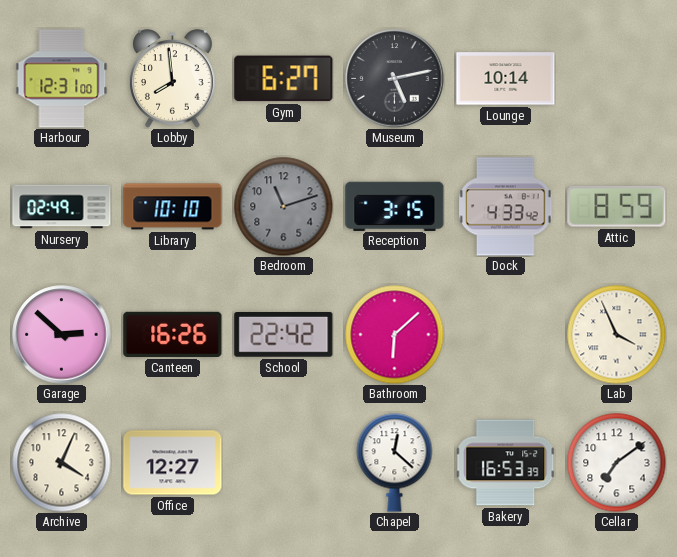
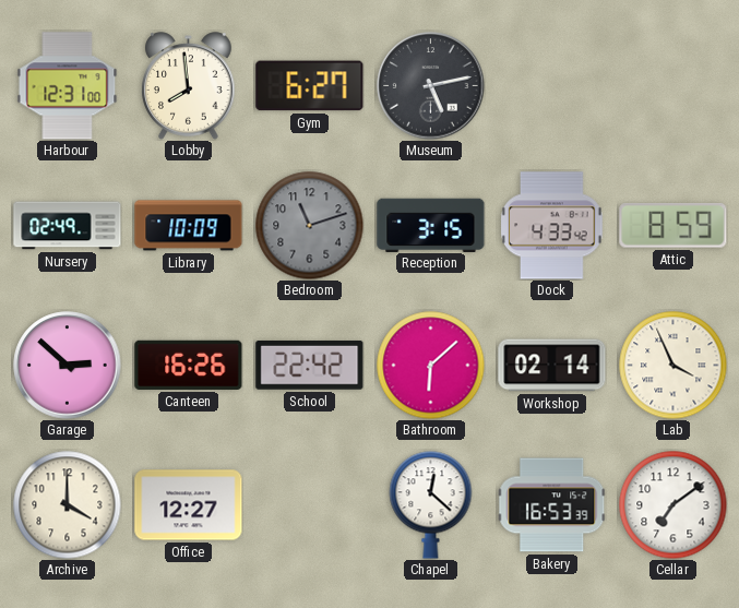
Lounge: 10:14 -> none
Library: 10:10 -> 10:09
Workshop: none -> 02:14
Archive: 4:04 -> 4:00
